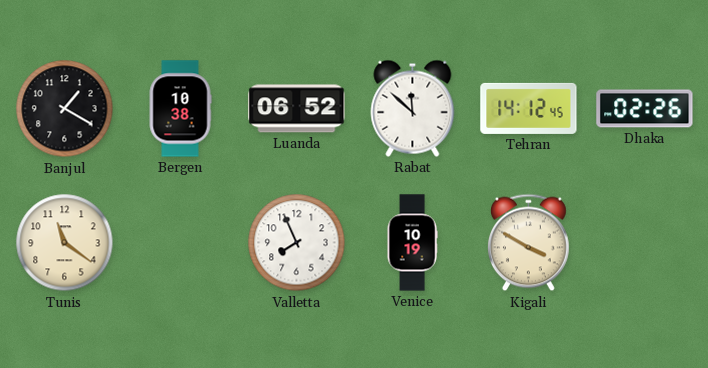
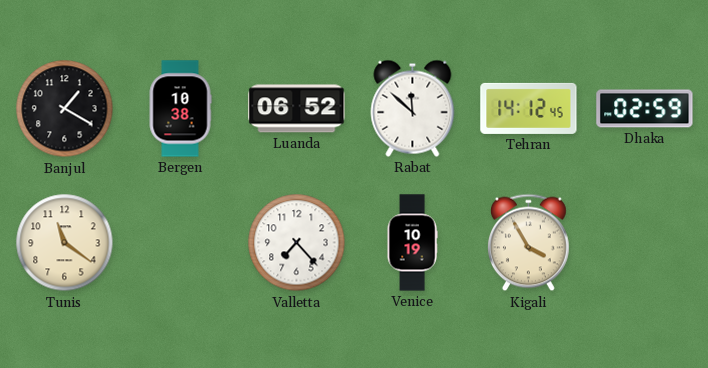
Dhaka: 02:26 -> 02:59
Valletta: 7:56 -> 7:23
Kigali: 3:50 -> 3:55
